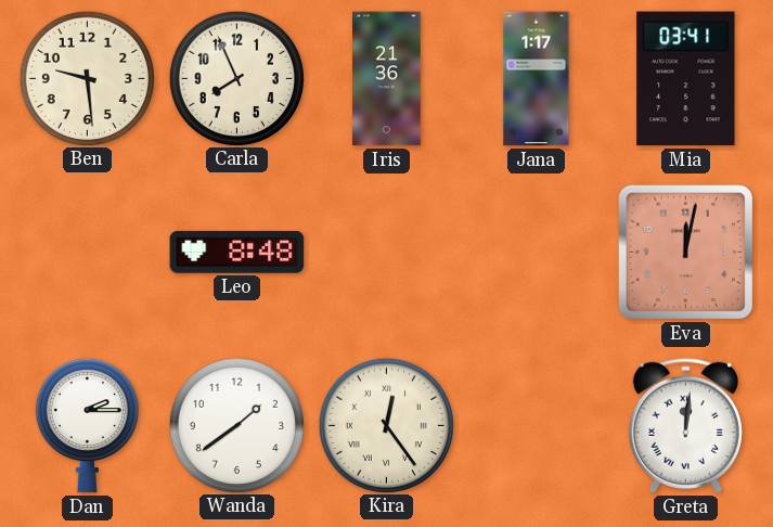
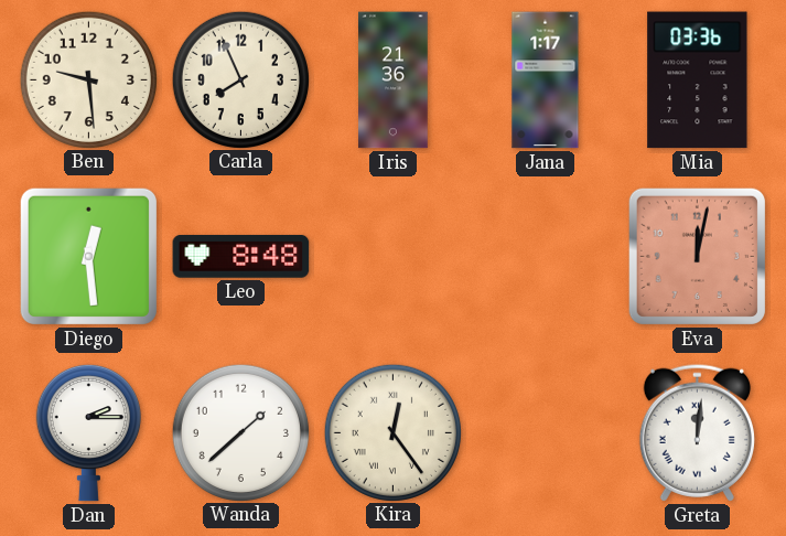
Mia: 03:41 -> 03:36
Diego: none -> 12:29
Wanda: 1:39 -> 1:38
